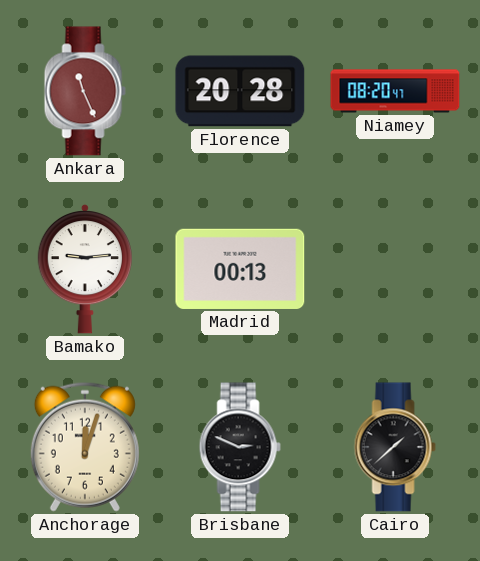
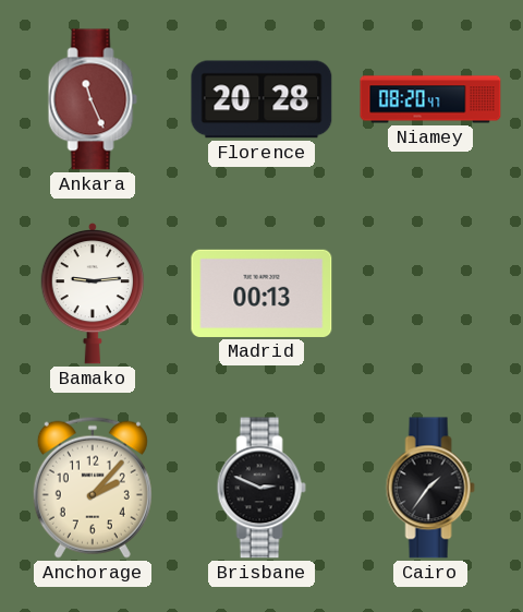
Anchorage: 12:03 -> 2:07
Cairo: 1:38 -> 1:36
